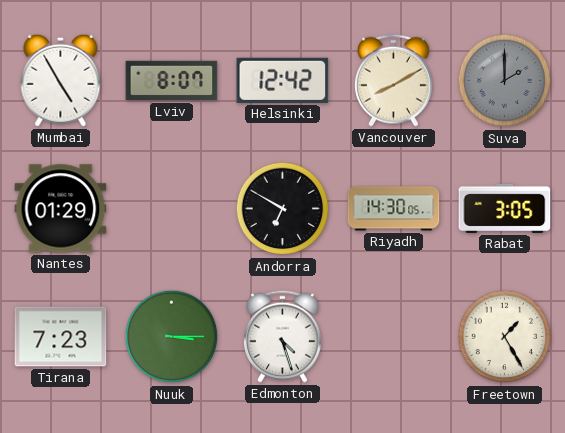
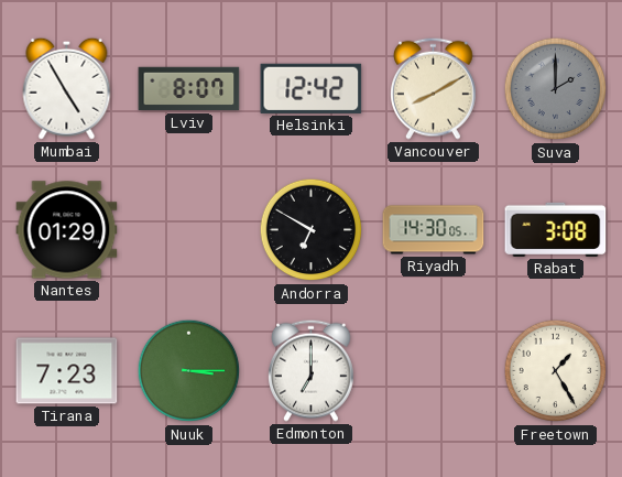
Rabat: 3:05 -> 3:08
Edmonton: 4:27 -> 7:00
